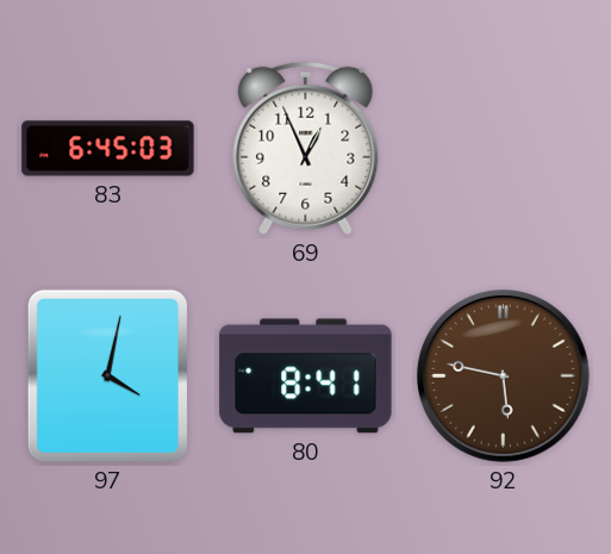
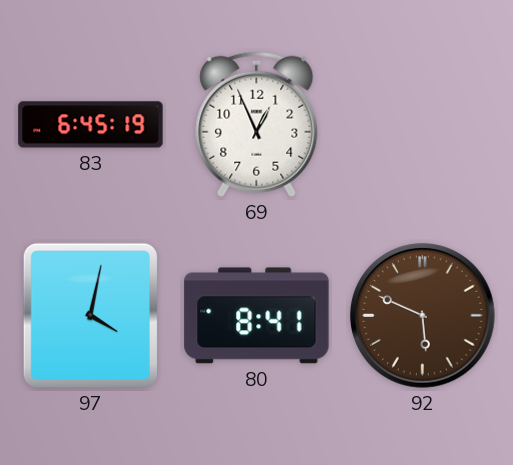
83: 6:45:03 -> 6:45:19
92: 5:47 -> 5:49
